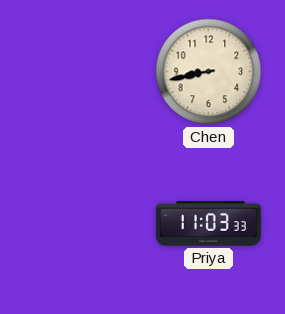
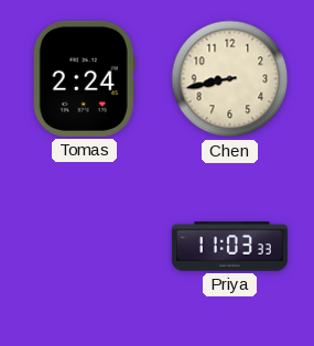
Tomas: none -> 2:24
